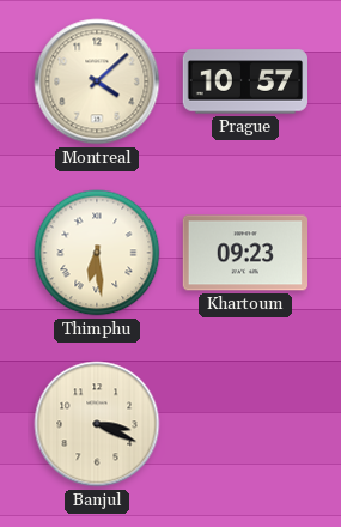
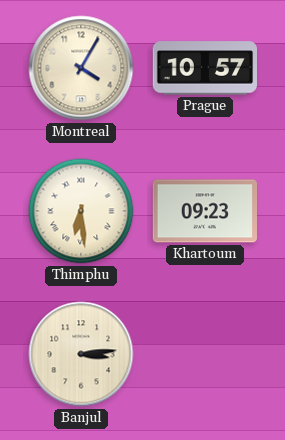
Montreal: 4:08 -> 4:05
Banjul: 3:19 -> 3:14
